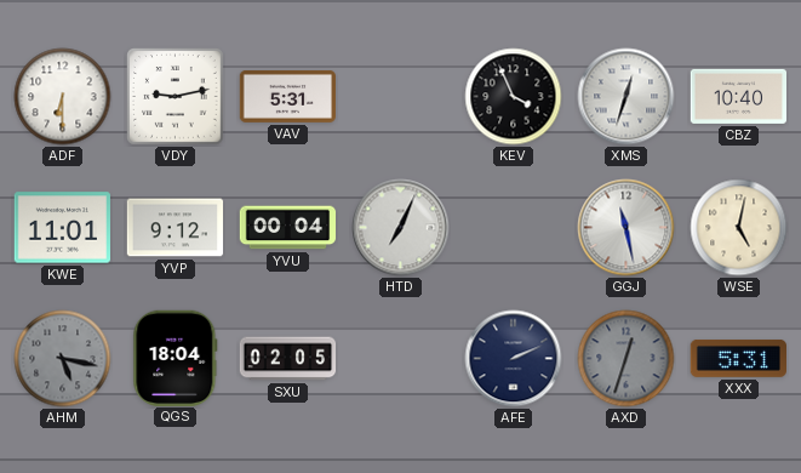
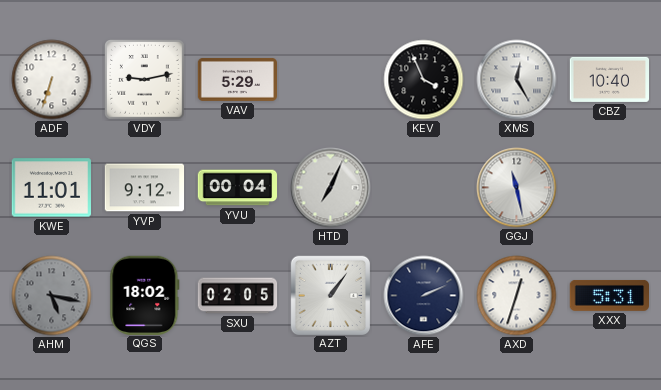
ADF: 6:30 -> 6:33
VAV: 5:31 -> 5:29
XMS: 12:33 -> 12:25
WSE: 5:02 -> none
QGS: 18:04 -> 18:02
AZT: none -> 1:06
AXD dial: grey -> white
